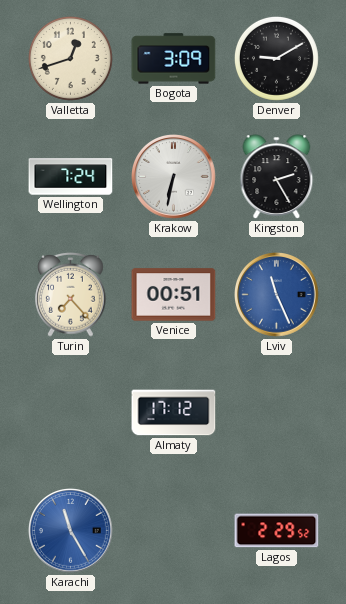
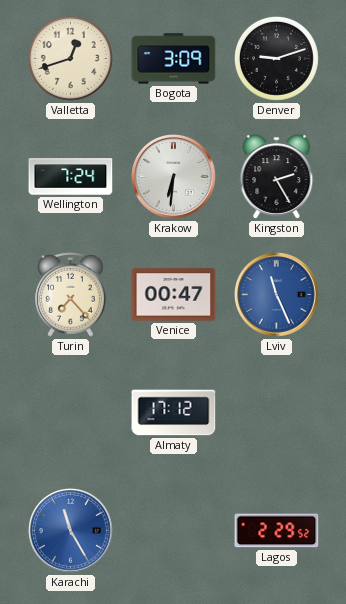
Denver: 9:10 -> 9:12
Krakow: 6:32 -> 6:31
Venice: 00:51 -> 00:47
